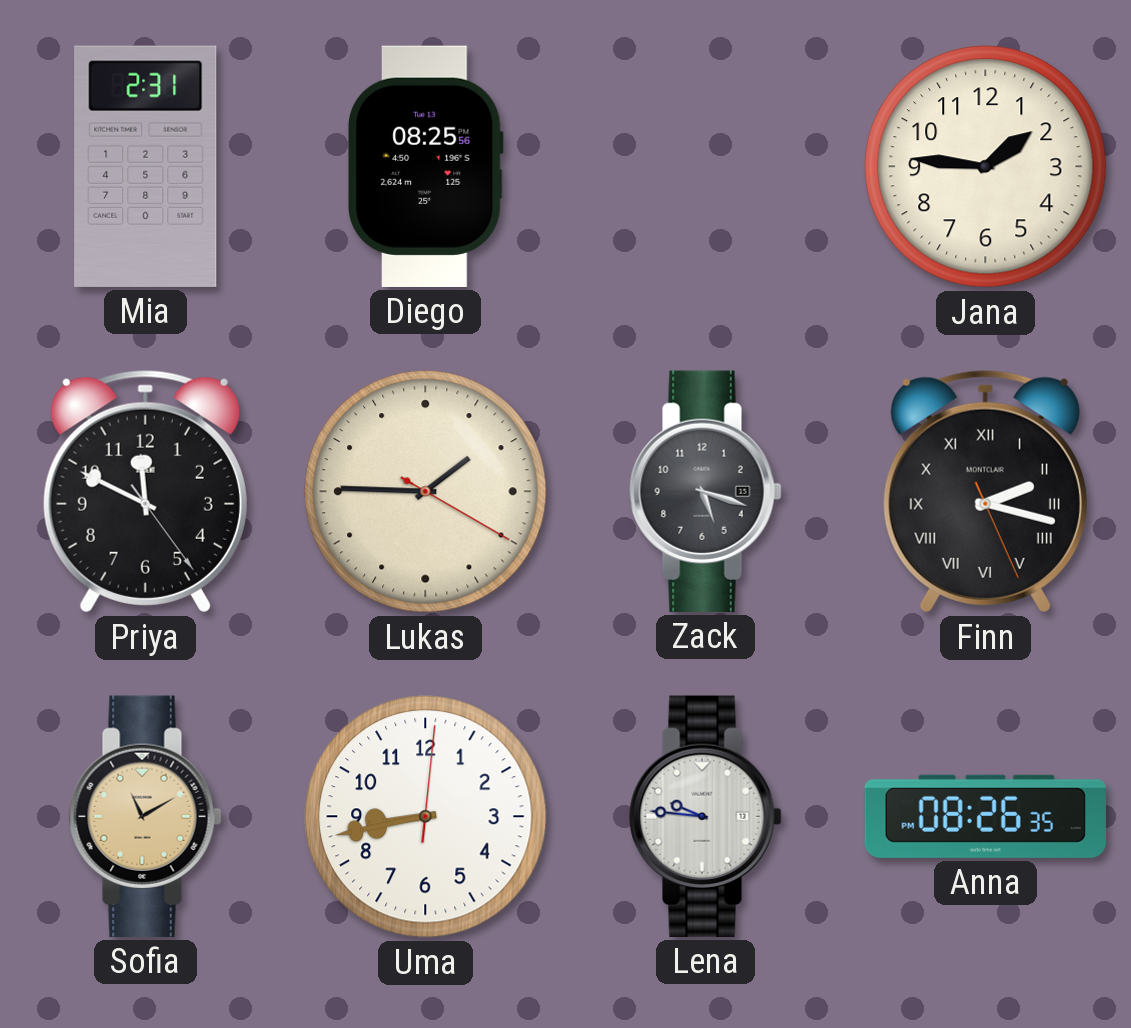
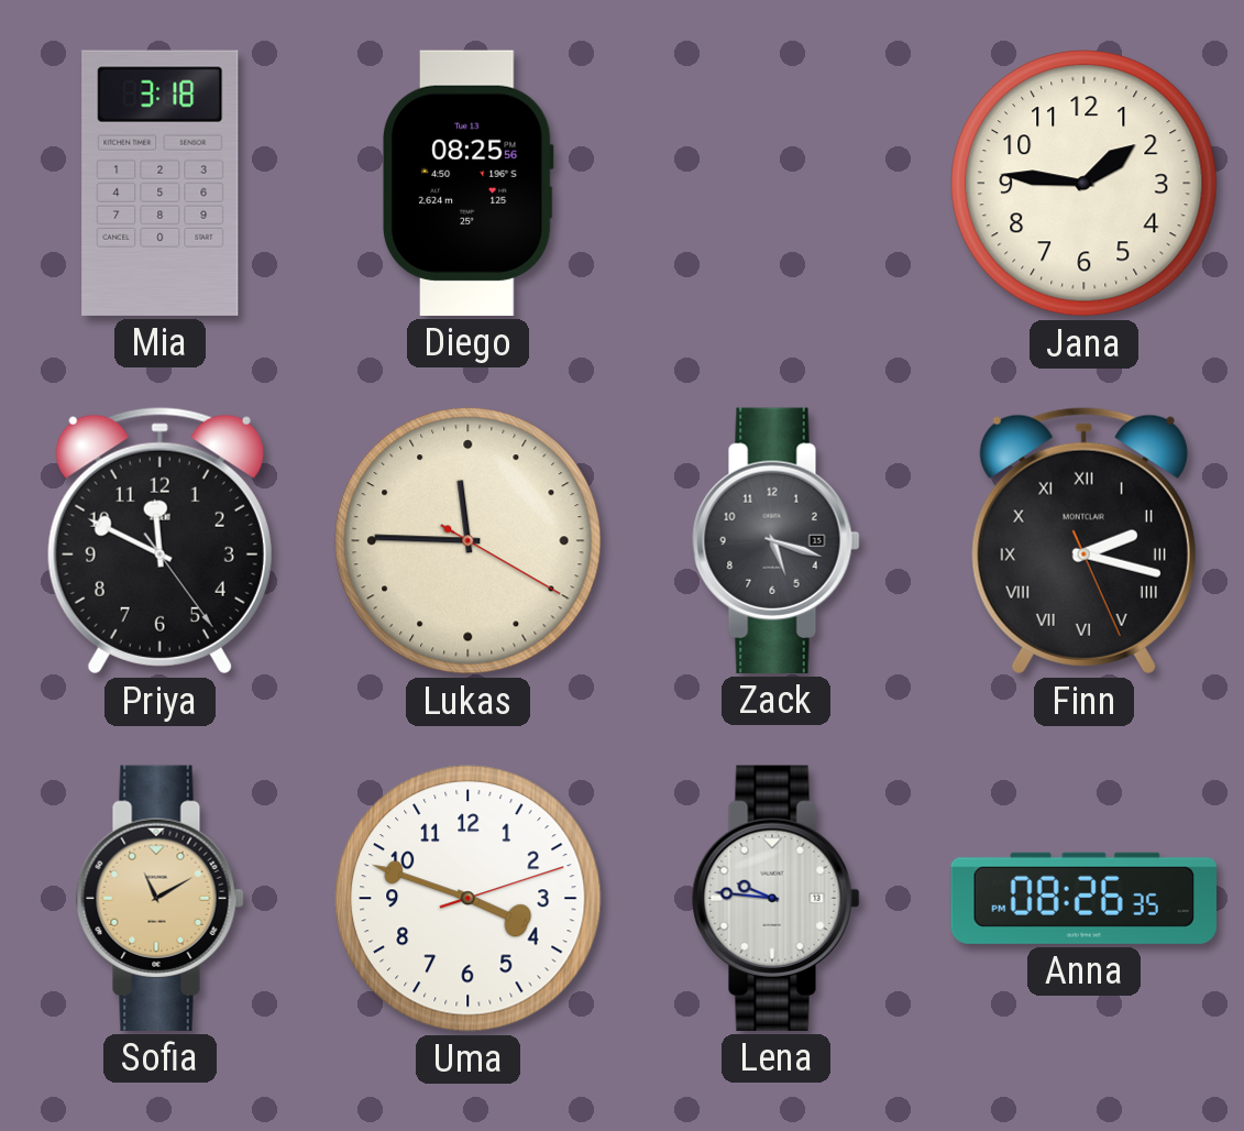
Mia: 2:31 -> 3:18
Lukas: 1:45 -> 11:45
Uma: 8:43 -> 3:48
